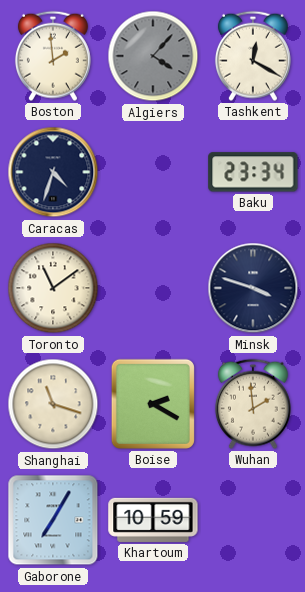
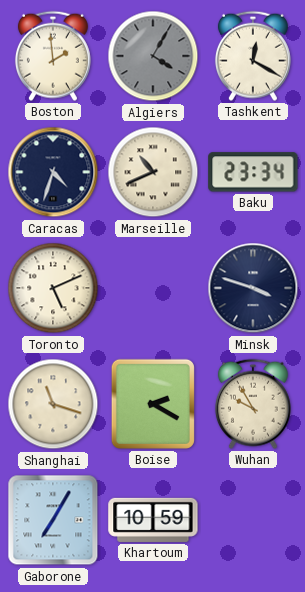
Algiers: 4:07 -> 4:05
Marseille: none -> 10:41
Toronto: 11:09 -> 5:11
Wuhan: 1:59 -> 9:55
